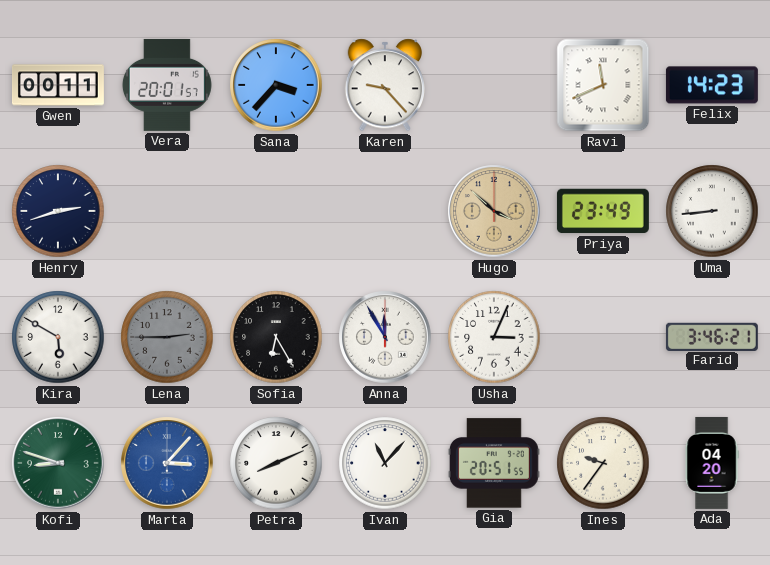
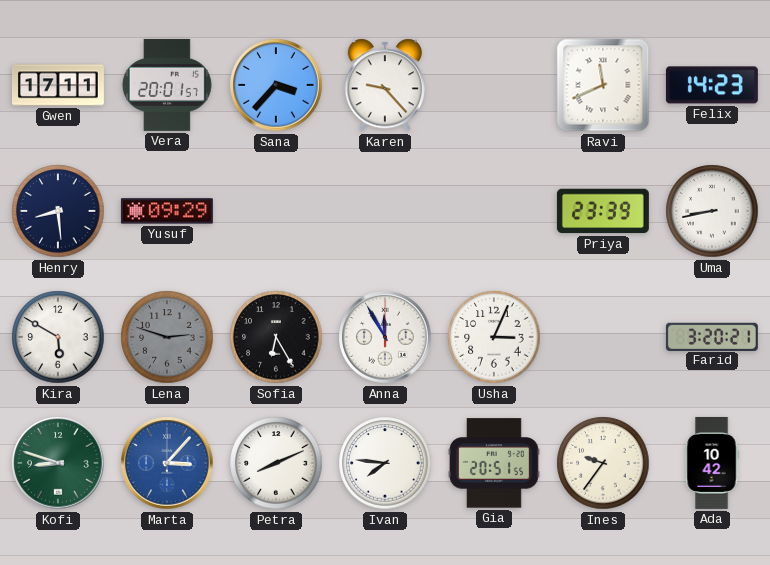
Gwen: 00:11 -> 17:11
Henry: 2:42 -> 8:29
Yusuf: none -> 09:29
Hugo: 3:52 -> none
Priya: 23:49 -> 23:39
Uma: 8:44 -> 8:43
Lena: 2:45 -> 2:48
Farid: 3:46 -> 3:20
Ivan: 11:07 -> 7:46
Ada: 04:20 -> 10:42
